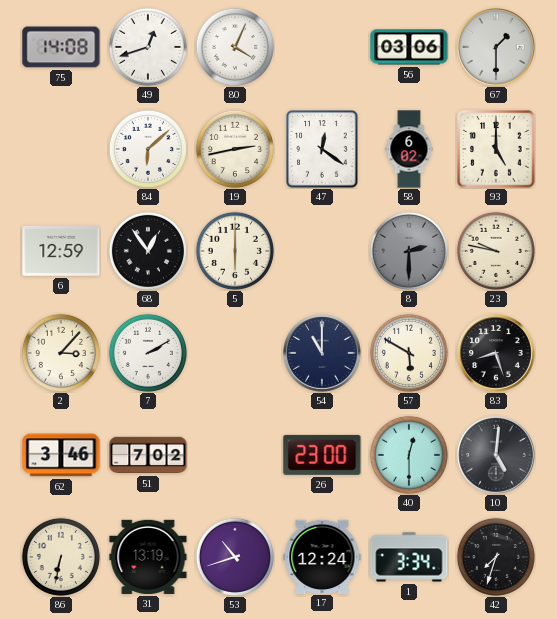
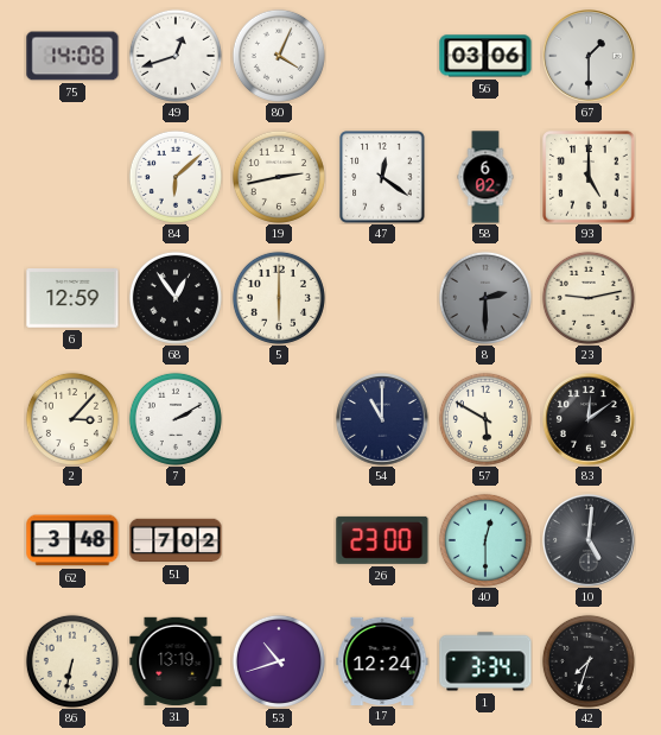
23: 9:47 -> 9:13
83: 8:27 -> 12:09
62: 3:46 -> 3:48
